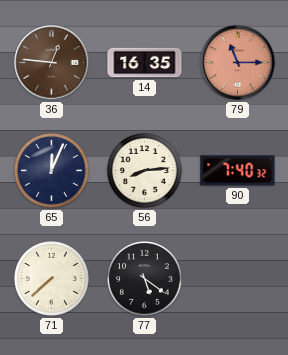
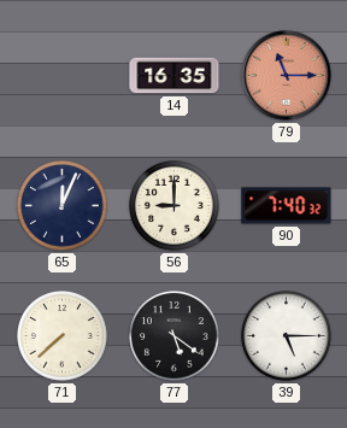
36: 12:46 -> none
56: 8:14 -> 9:00
39: none -> 5:15
